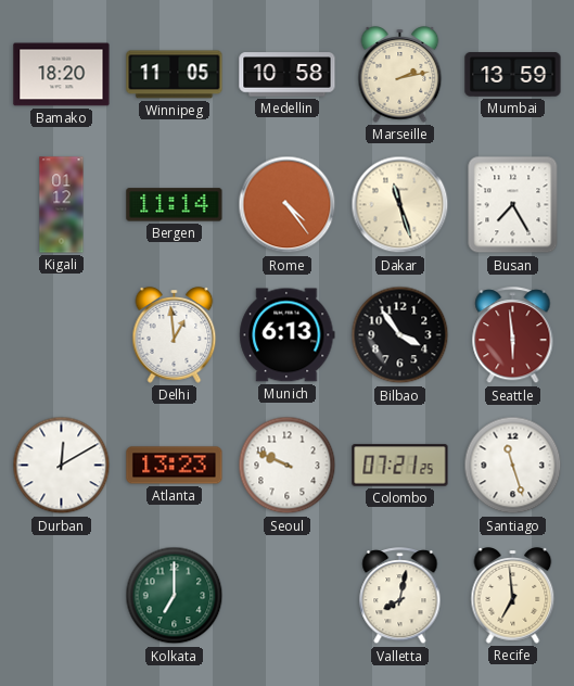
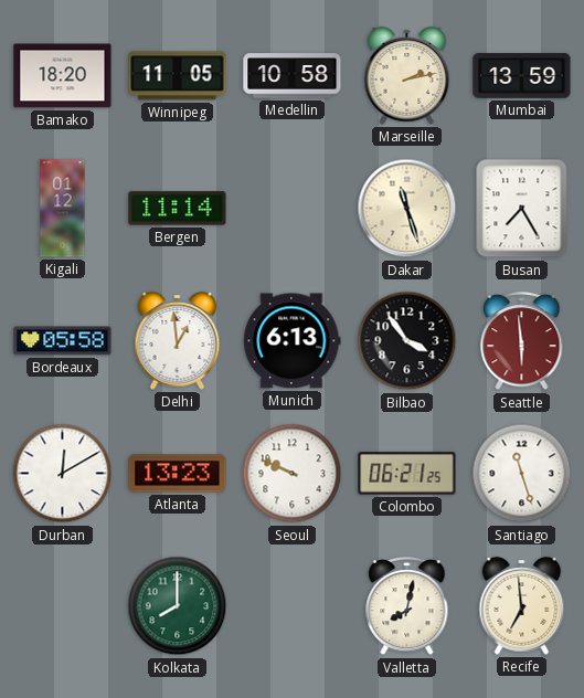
Rome: 4:24 -> none
Bordeaux: none -> 05:58
Colombo: 07:21 -> 06:21
Kolkata: 7:00 -> 8:00
